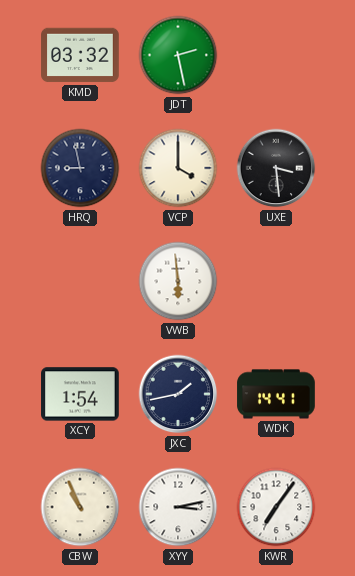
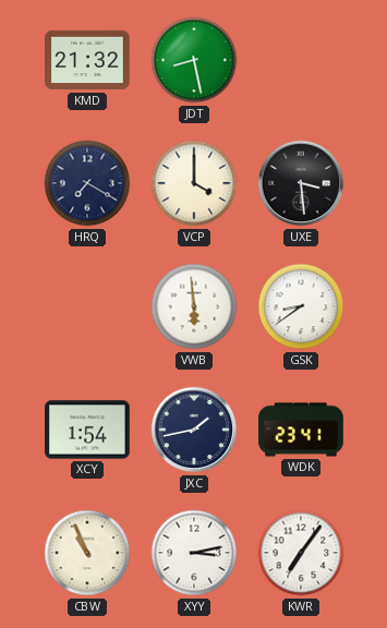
KMD: 03:32 -> 21:32
JDT: 2:28 -> 8:28
HRQ: 8:58 -> 7:20
GSK: none -> 8:39
WDK: 14:41 -> 23:41
